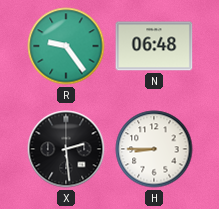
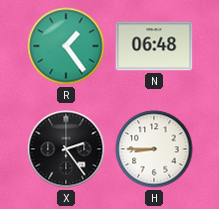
R: 9:24 -> 1:24
X: 2:29 -> 2:24
